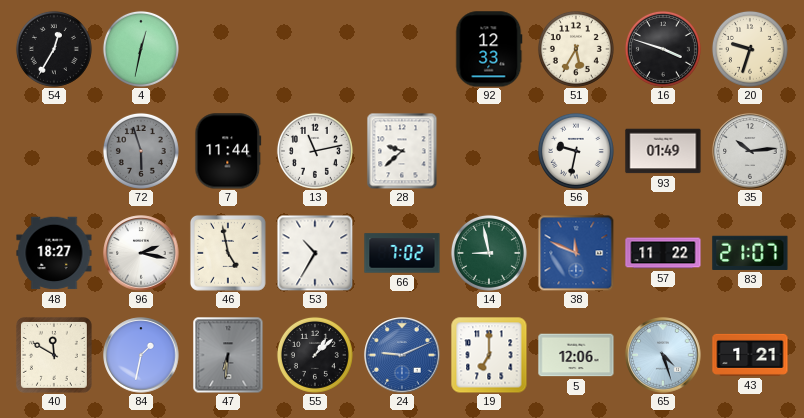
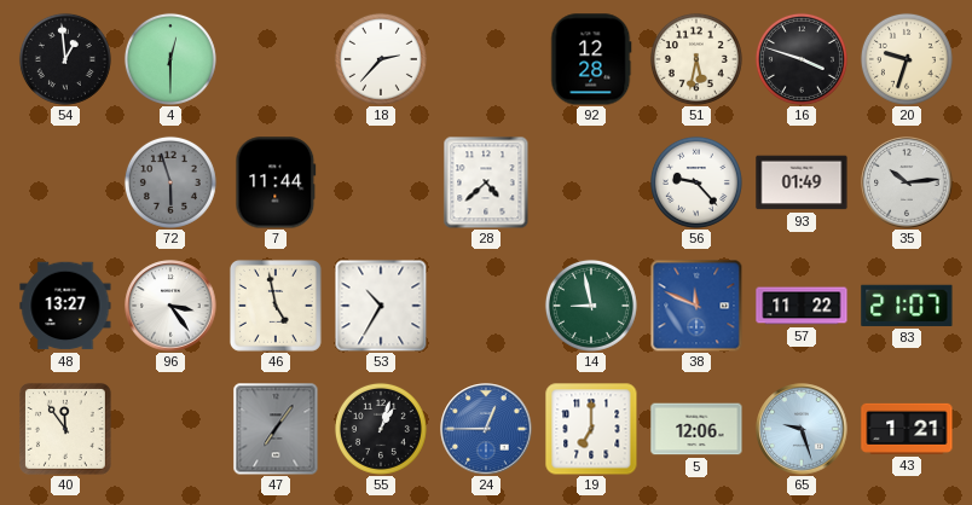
54: 12:35 -> 12:59
4: 12:32 -> 12:30
18: none -> 2:37
92: 12:33 -> 12:28
51: 5:35 -> 5:32
13: 11:13 -> none
28: 9:38 -> 4:38
56: 9:32 -> 9:23
48: 18:27 -> 13:27
96: 2:17 -> 3:24
66: 7:02 -> none
40: 11:50 -> 11:54
84: 1:32 -> none
47: 6:31 -> 7:06
55: 1:08 -> 1:03
24: 9:11 -> 12:45
65: 4:27 -> 9:27
